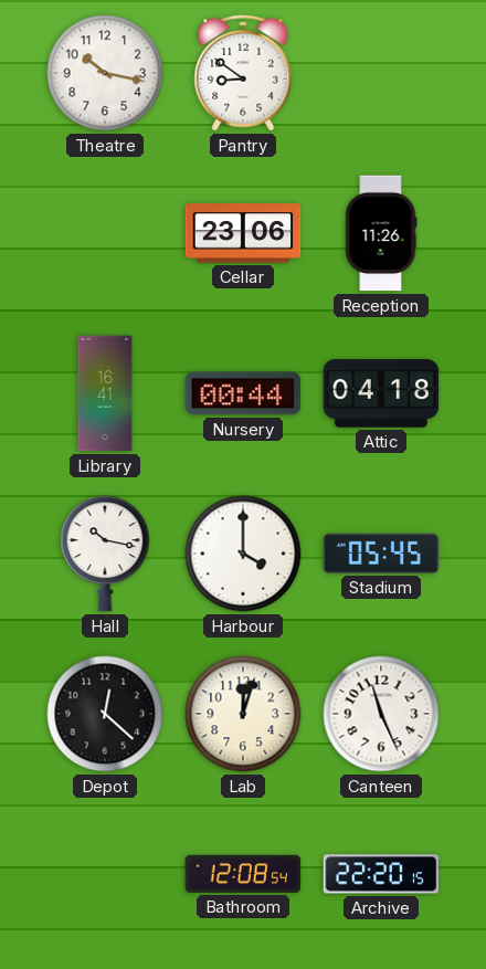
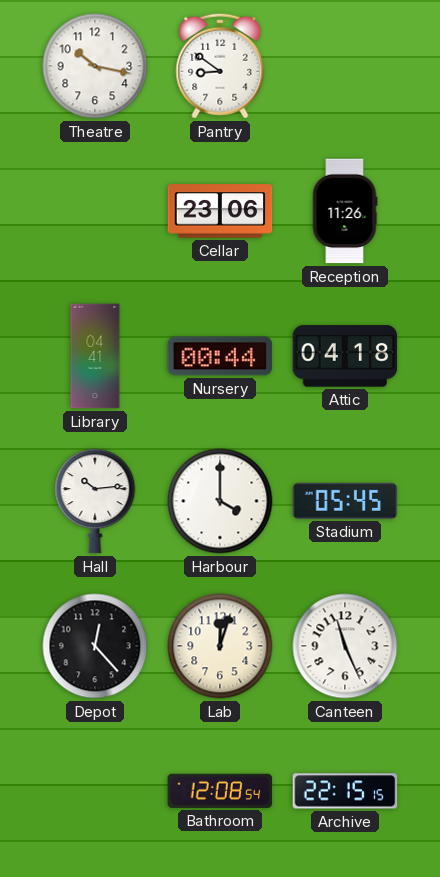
Library: 16:41 -> 04:41
Hall: 10:17 -> 10:14
Depot: 12:22 -> 12:23
Archive: 22:20 -> 22:15
